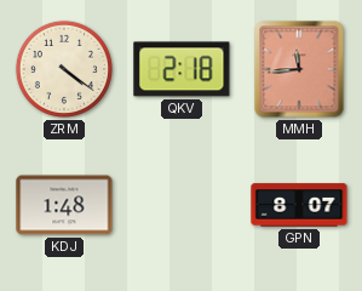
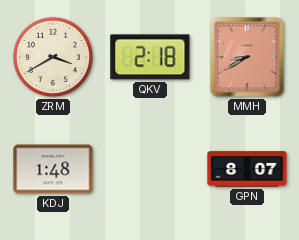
ZRM: 4:21 -> 3:40
MMH: 11:44 -> 8:40
